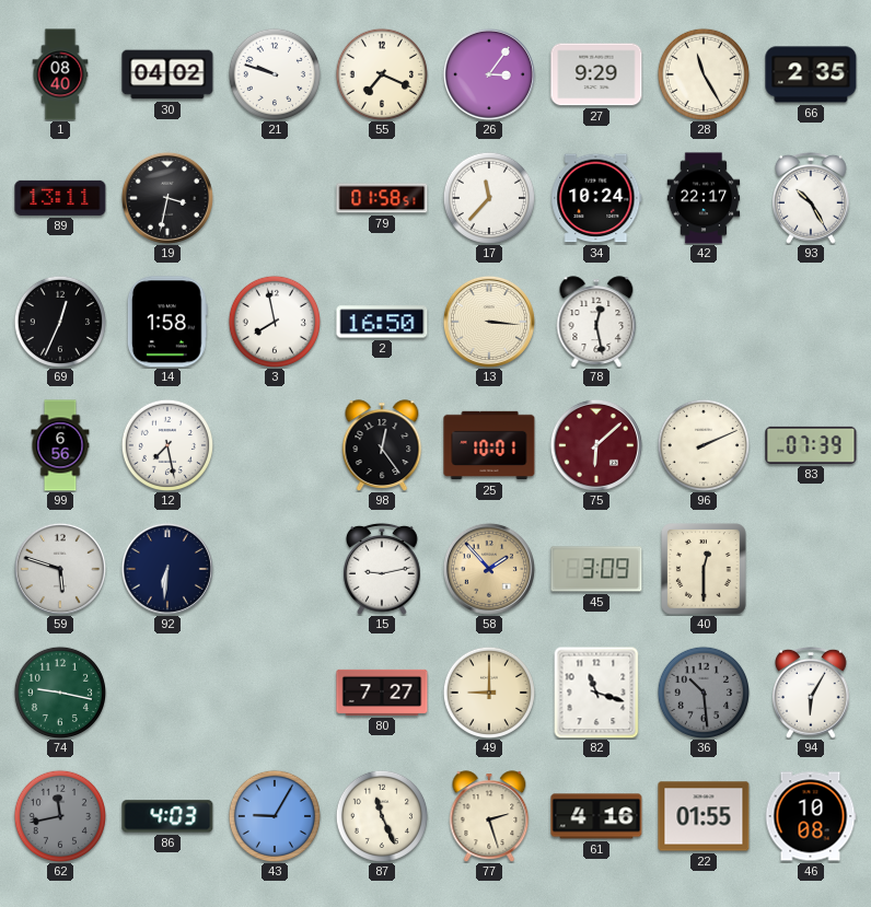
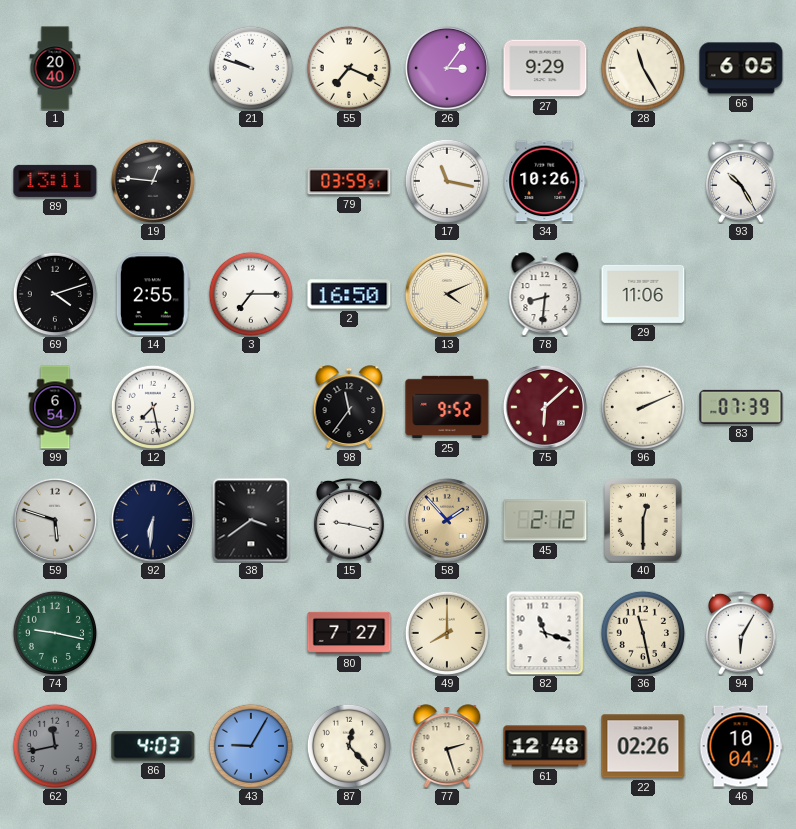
1: 08:40 -> 20:40
30: 04:02 -> none
66: 2:35 -> 6:05
19: 3:32 -> 12:46
79: 01:58 -> 03:59
17: 11:37 -> 11:17
34: 10:24 -> 10:26
42: 22:17 -> none
69: 12:34 -> 4:12
14: 1:58 -> 2:55
3: 7:58 -> 7:15
13: 3:16 -> 4:11
78: 12:28 -> 8:31
29: none -> 11:06
99: 6:56 -> 6:54
98: 12:24 -> 11:36
25: 10:01 -> 9:52
38: none -> 3:39
15: 9:13 -> 9:17
45: 3:09 -> 2:12
49: 9:00 -> 8:00
36: 10:29 -> 11:28
36 dial: grey -> cream
87: 11:26 -> 12:23
61: 4:16 -> 12:48
22: 01:55 -> 02:26
46: 10:08 -> 10:04
